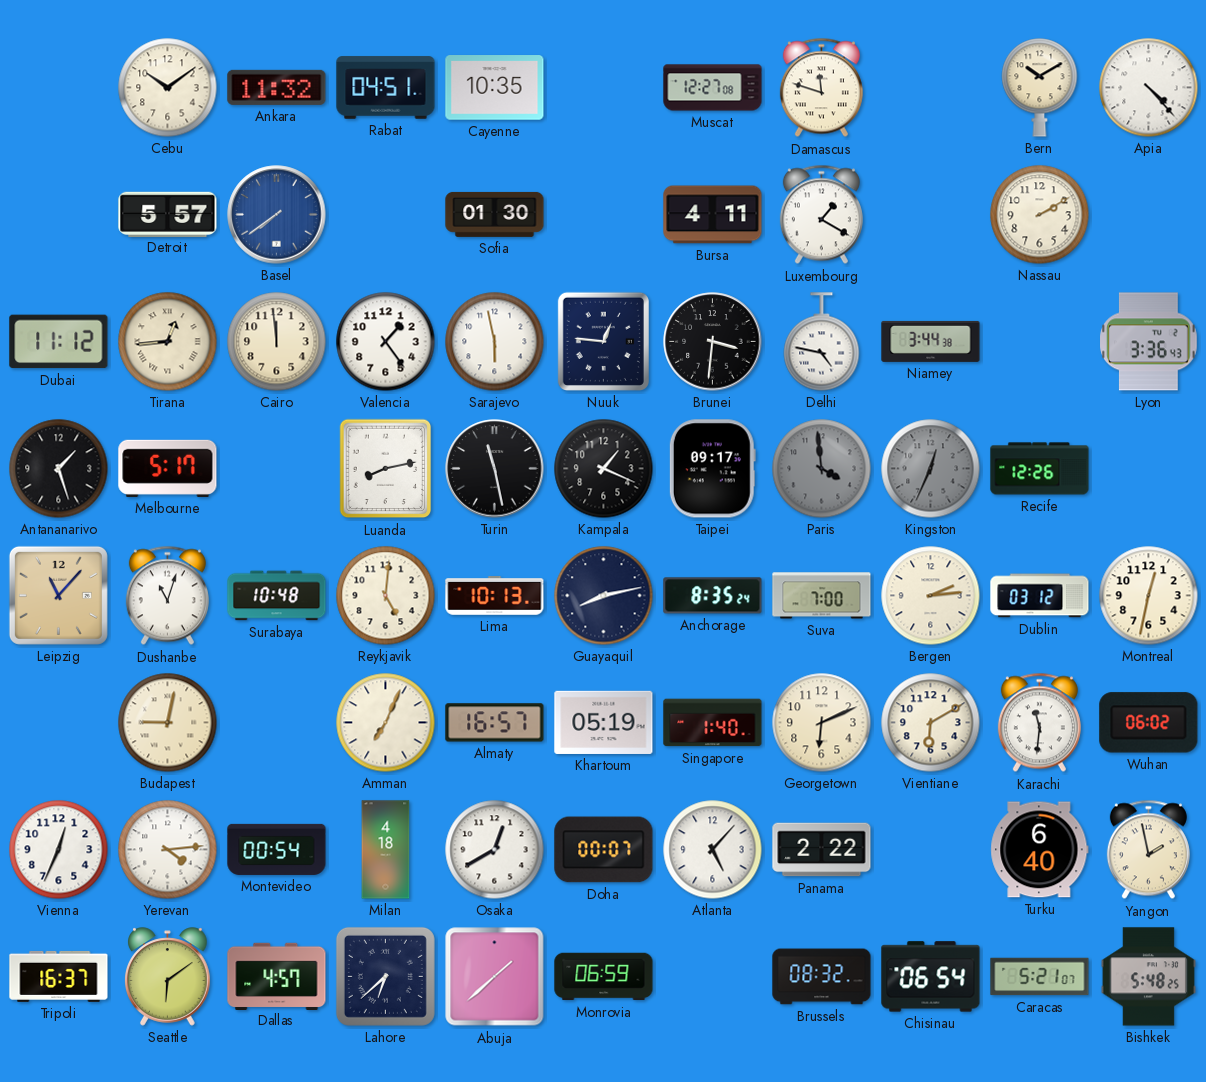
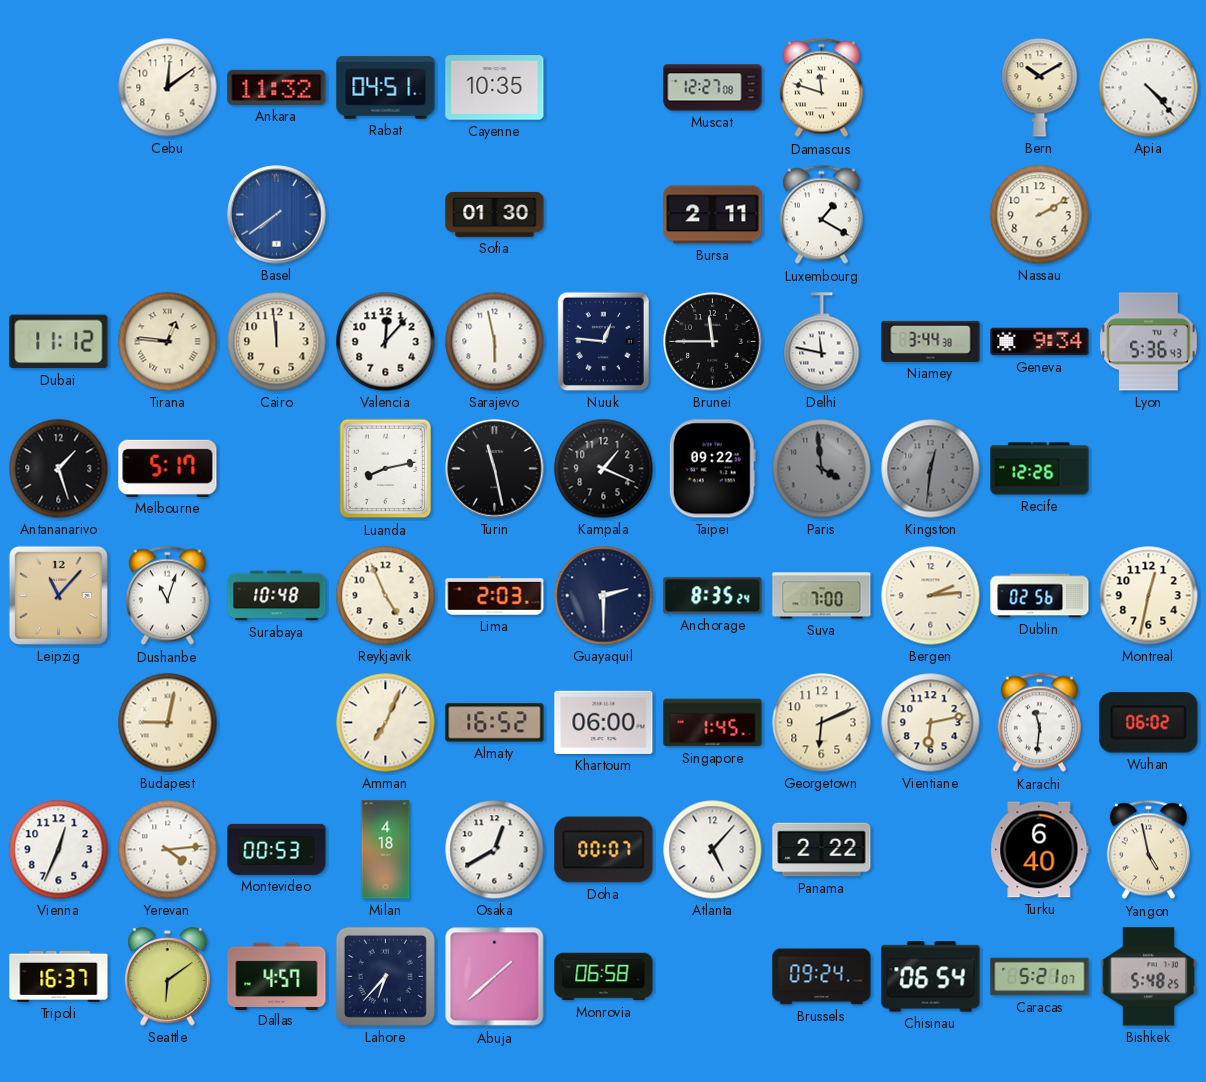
Cebu: 10:09 -> 12:09
Detroit: 5:57 -> none
Bursa: 4:11 -> 2:11
Tirana: 12:44 -> 12:46
Valencia: 1:24 -> 12:07
Brunei: 3:31 -> 11:45
Delhi: 4:47 -> 11:47
Geneva: none -> 9:34
Lyon: 3:36 -> 5:36
Taipei: 09:17 -> 09:22
Kingston: 12:34 -> 12:31
Reykjavik: 5:01 -> 4:56
Lima: 10:13 -> 2:03
Guayaquil: 8:13 -> 2:30
Dublin: 03:12 -> 02:56
Almaty: 16:57 -> 16:52
Khartoum: 05:19 -> 06:00
Singapore: 1:40 -> 1:45
Vientiane: 6:10 -> 6:13
Montevideo: 00:54 -> 00:53
Yangon: 1:58 -> 4:58
Lahore: 6:38 -> 6:37
Monrovia: 06:59 -> 06:58
Brussels: 08:32 -> 09:24
